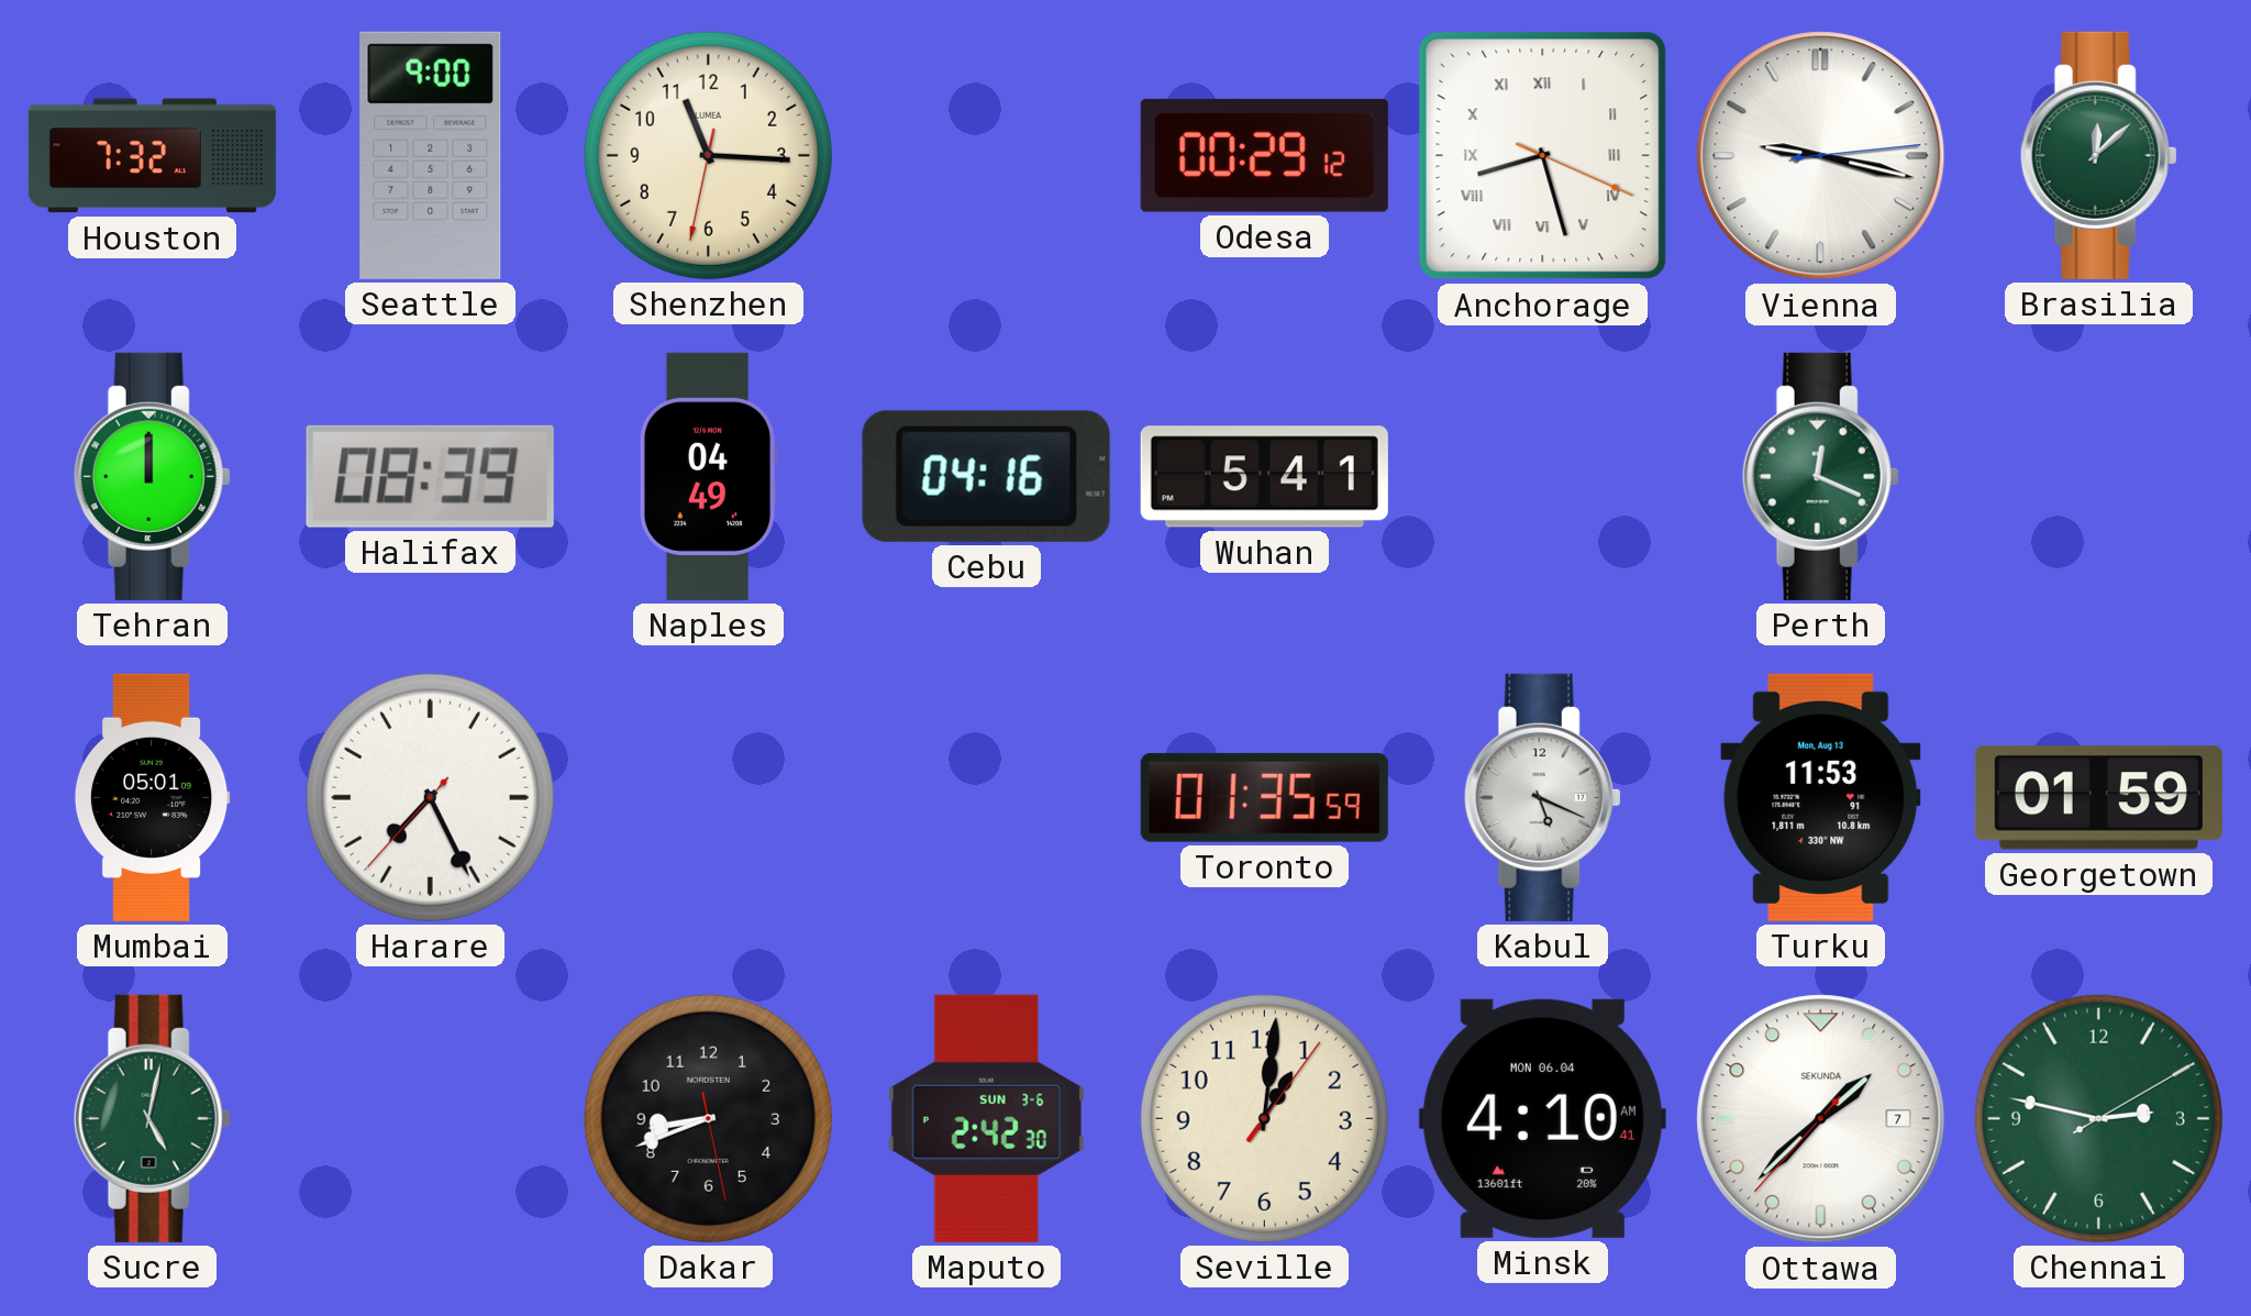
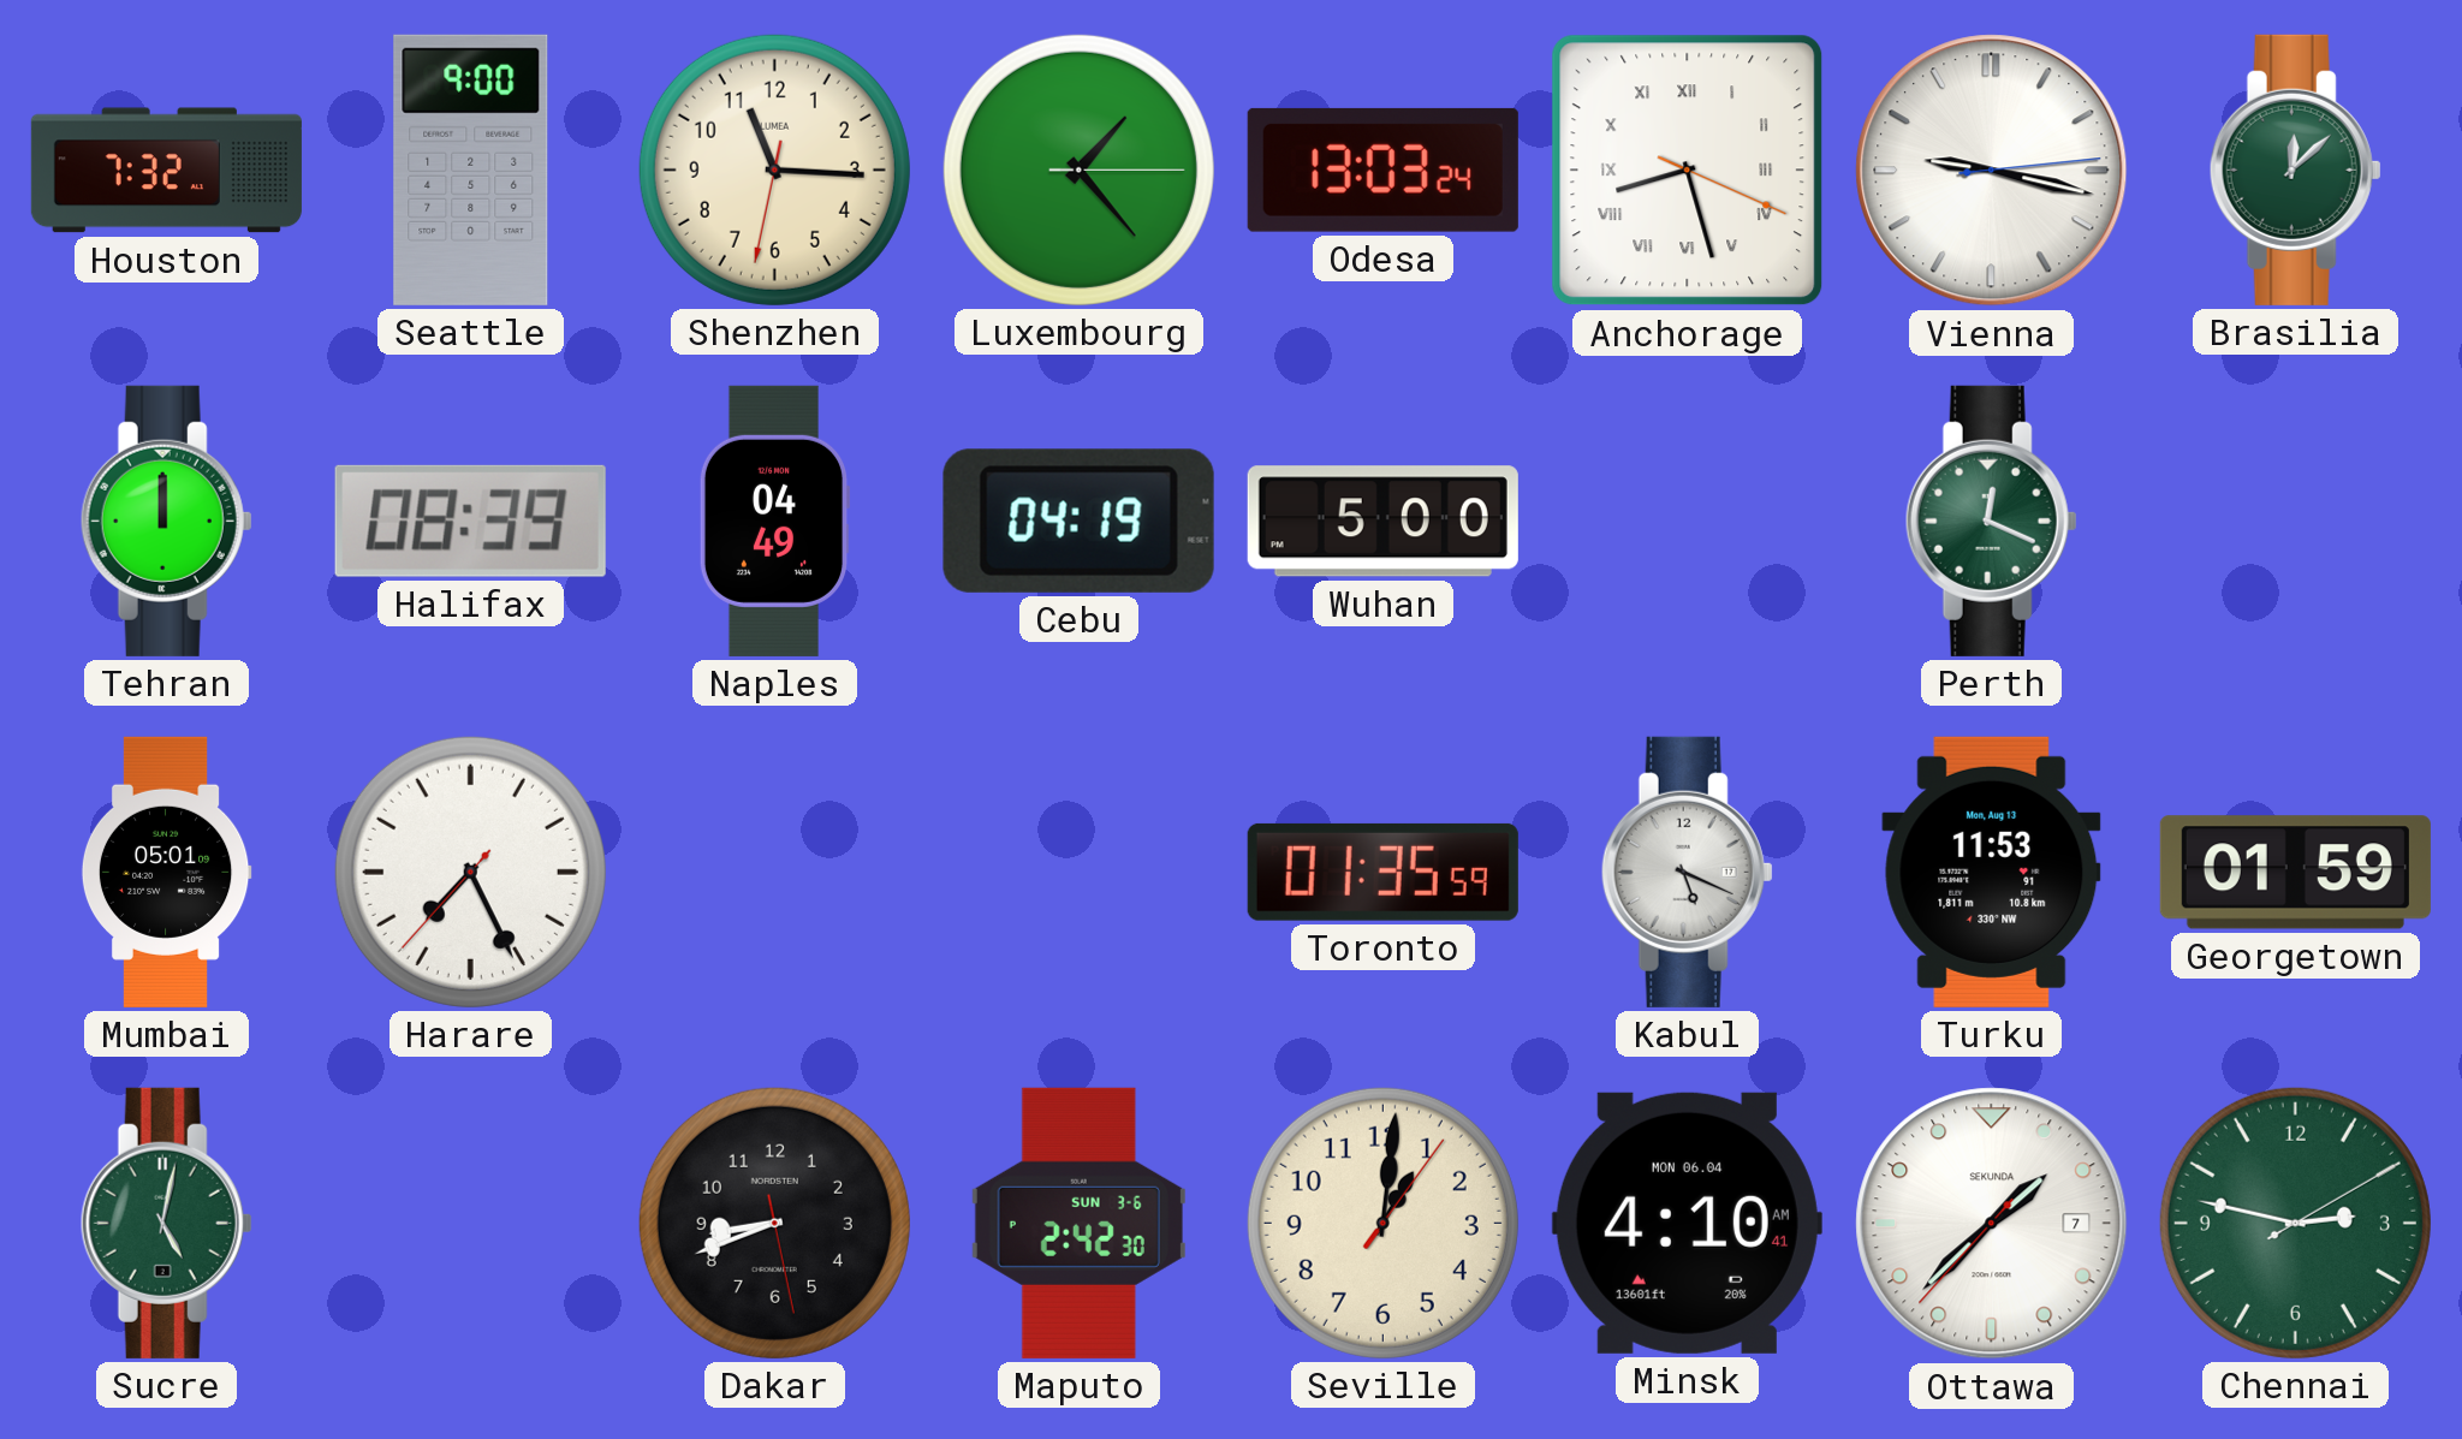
Luxembourg: none -> 1:23
Odesa: 00:29 -> 13:03
Cebu: 04:16 -> 04:19
Wuhan: 5:41 -> 5:00
